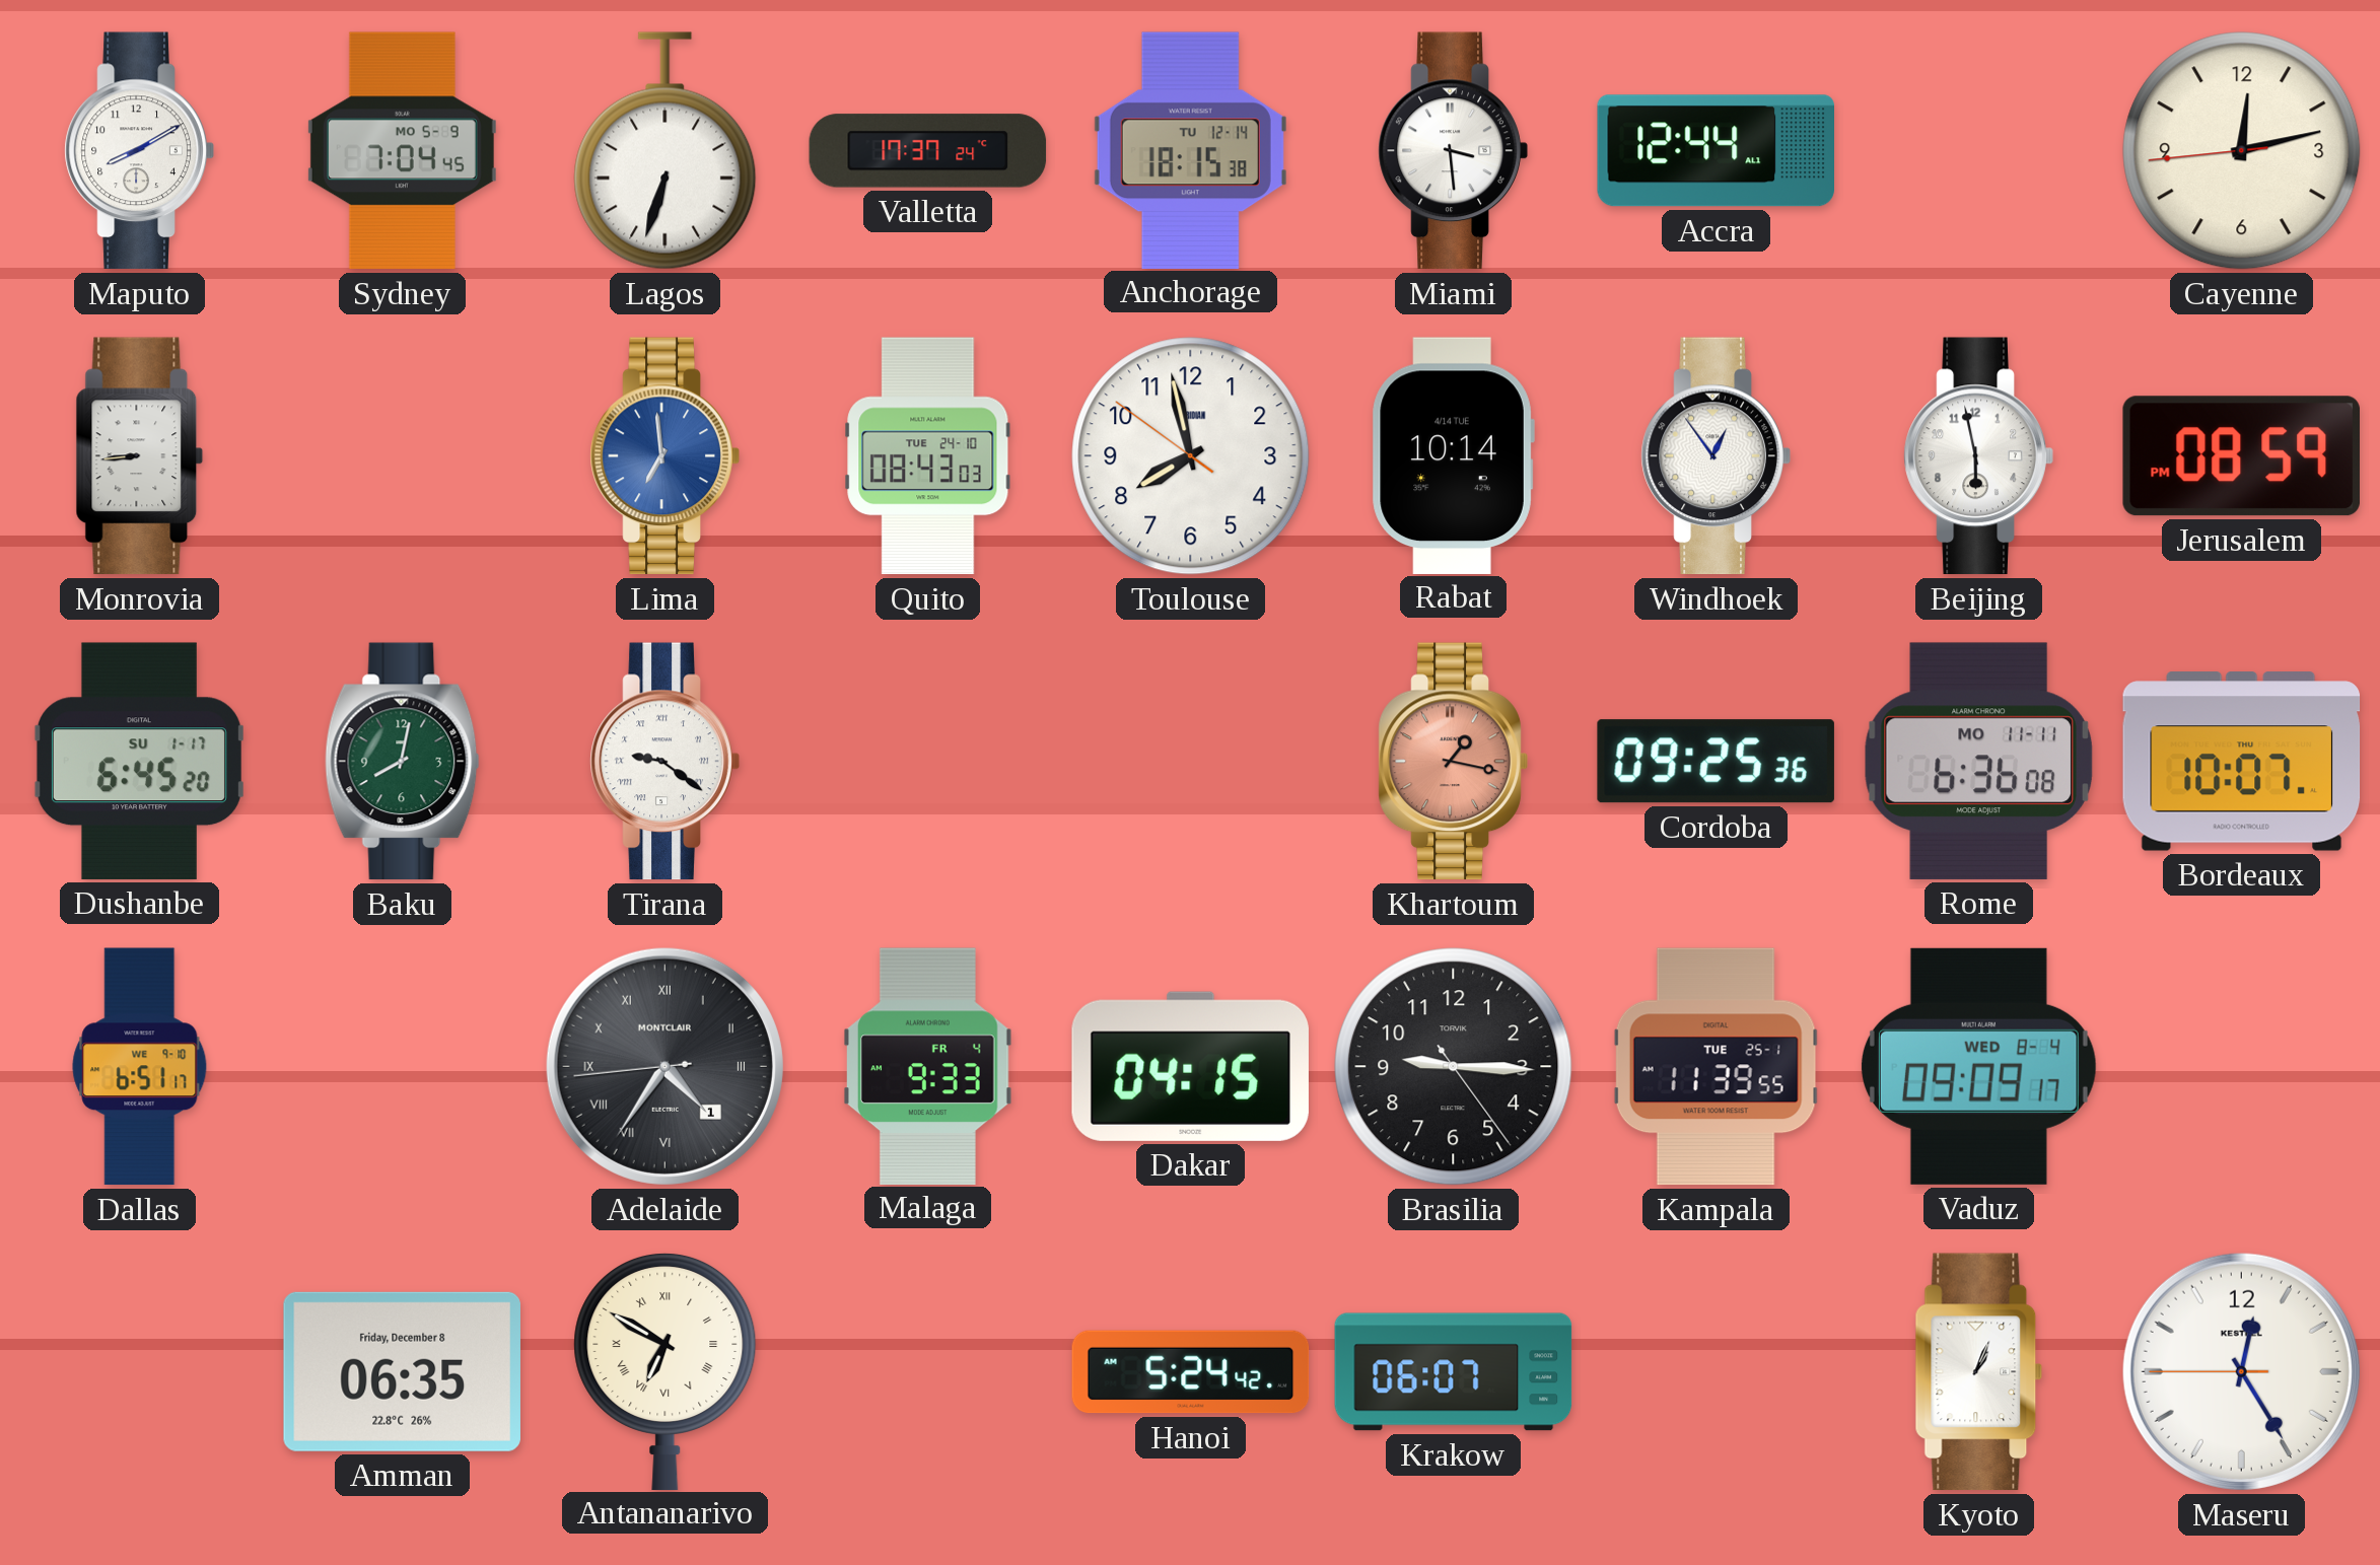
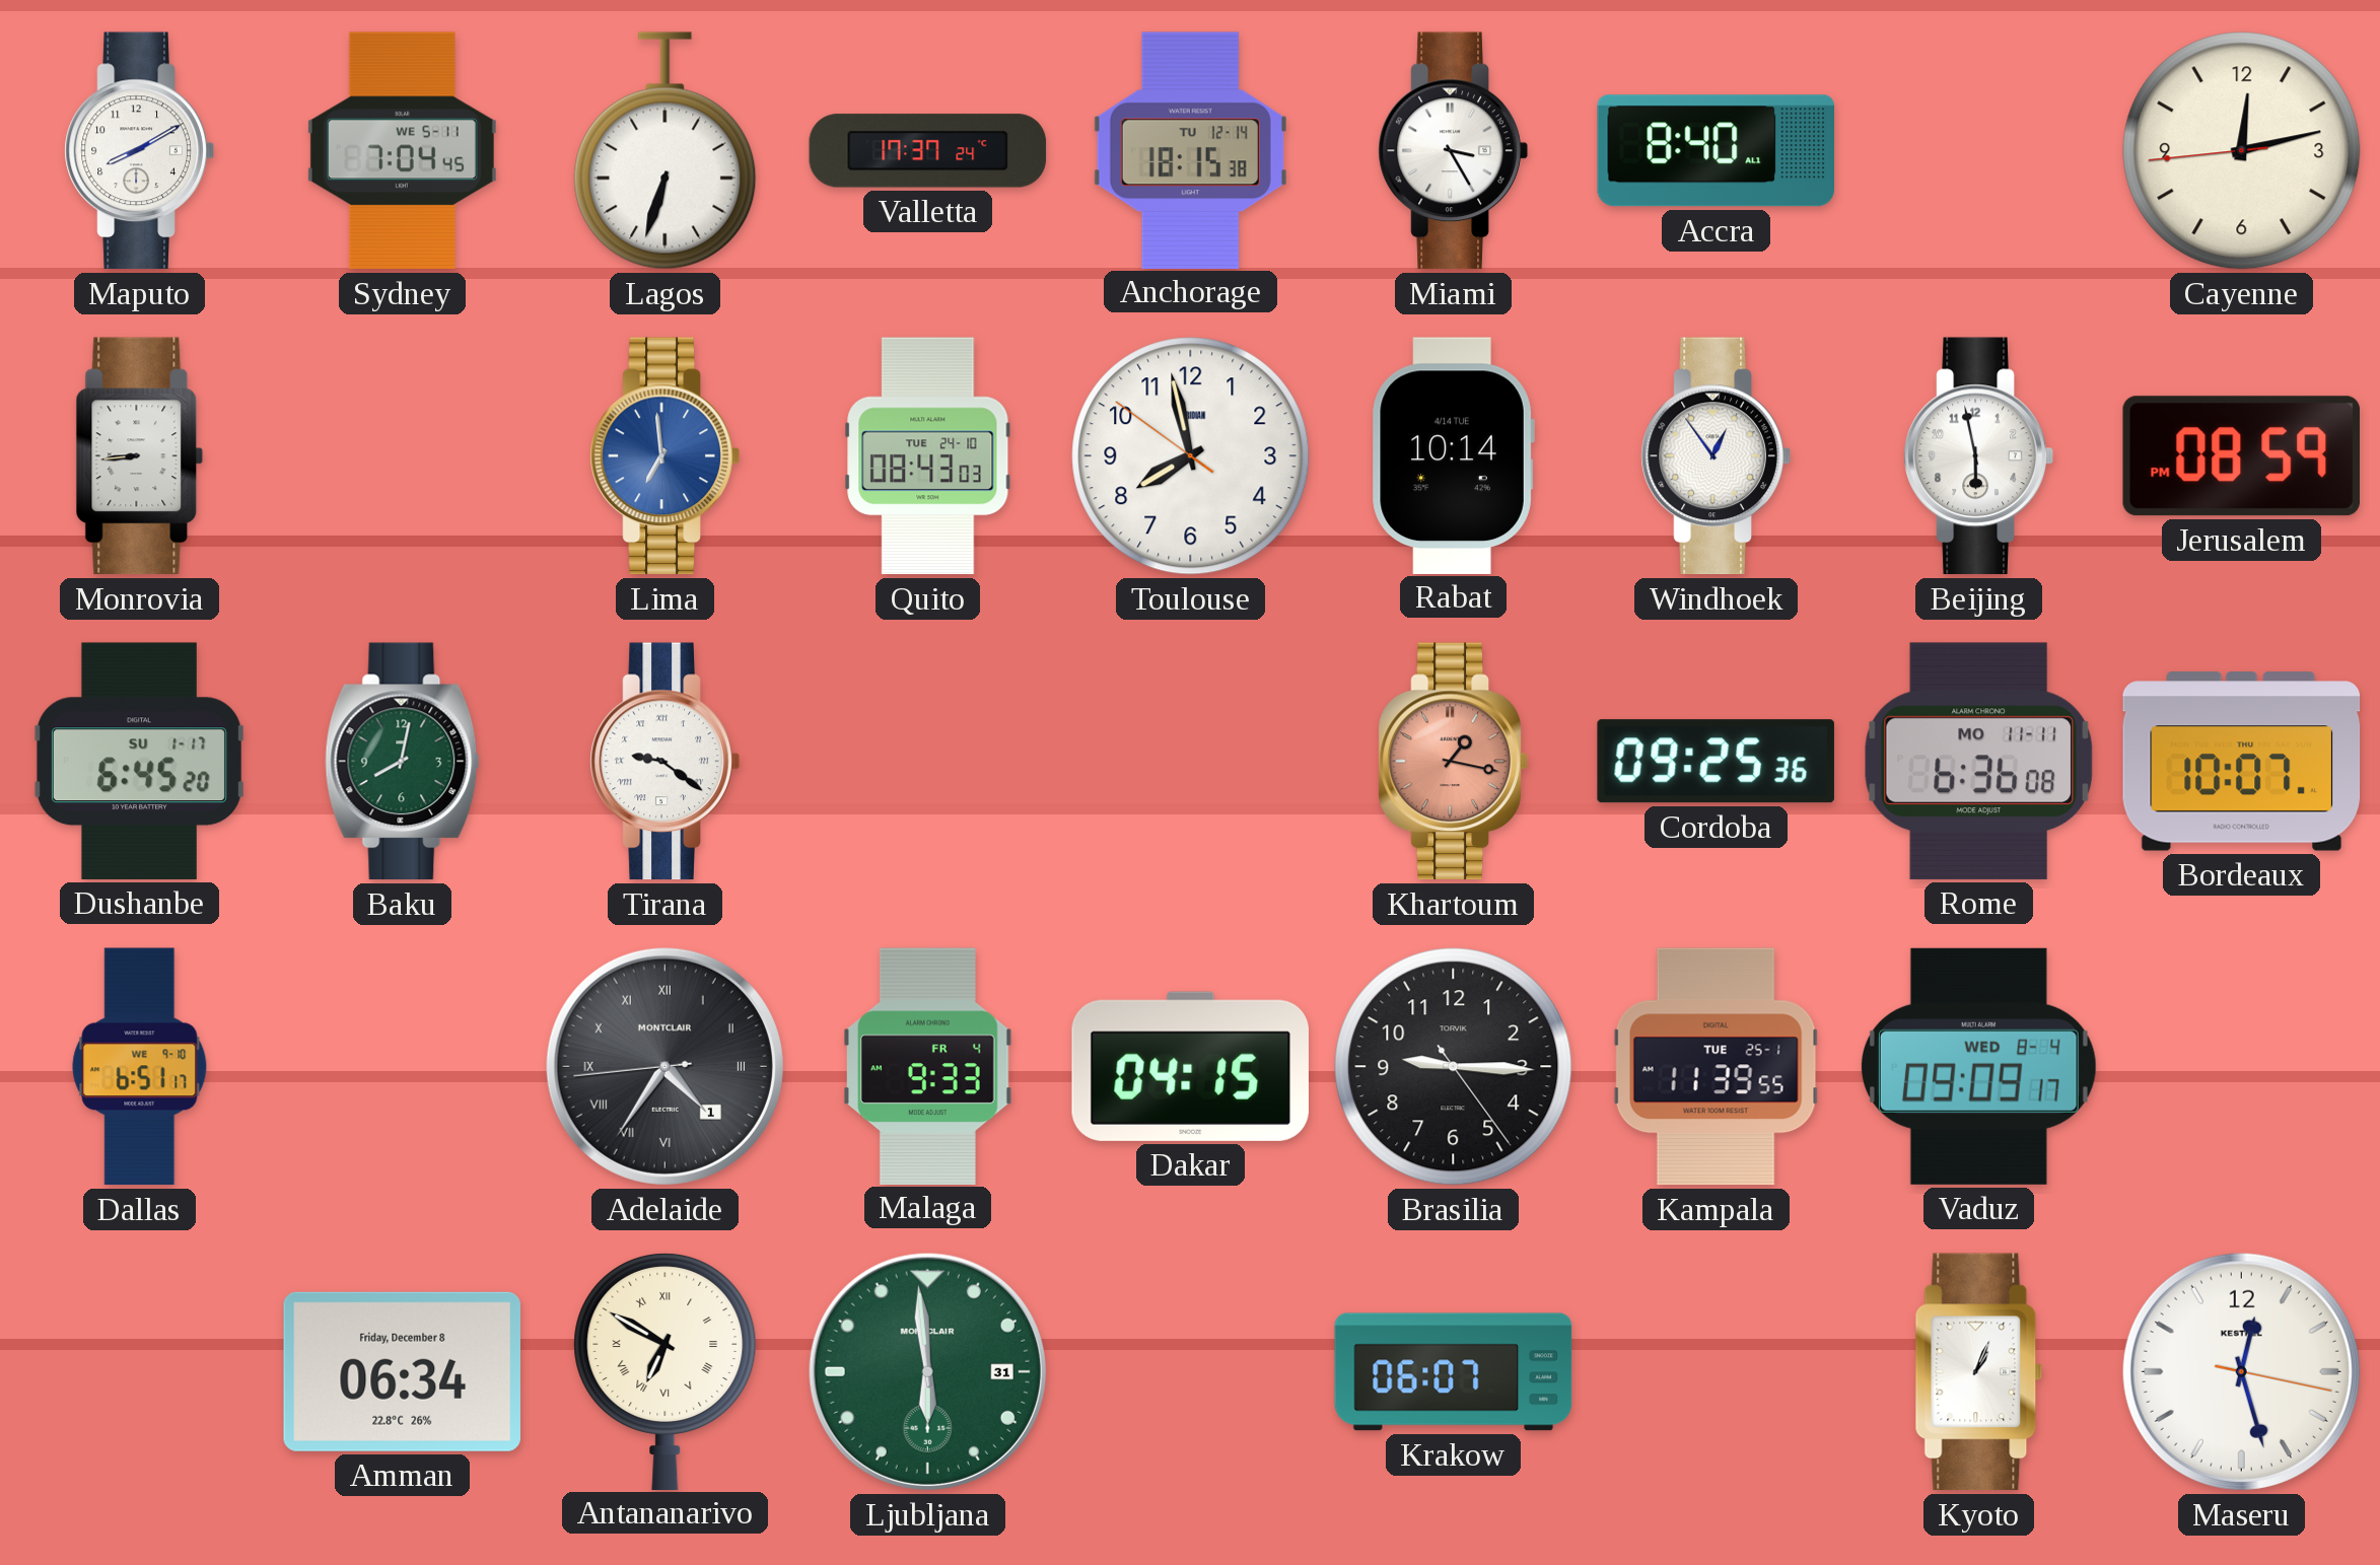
Sydney date: MO 5-9 -> WE 5-11
Miami: 3:29 -> 3:25
Accra: 12:44 -> 8:40
Amman: 06:35 -> 06:34
Ljubljana: none -> 5:59
Hanoi: 5:24 -> none
Maseru: 12:24 -> 12:27
